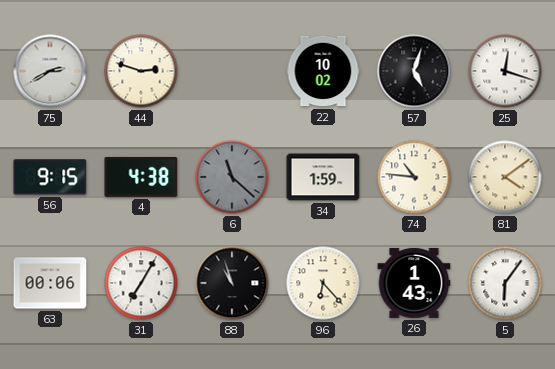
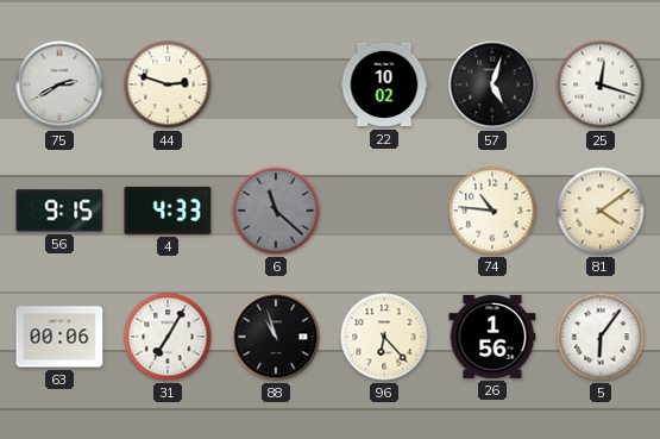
4: 4:38 -> 4:33
34: 1:59 -> none
26: 1:43 -> 1:56
